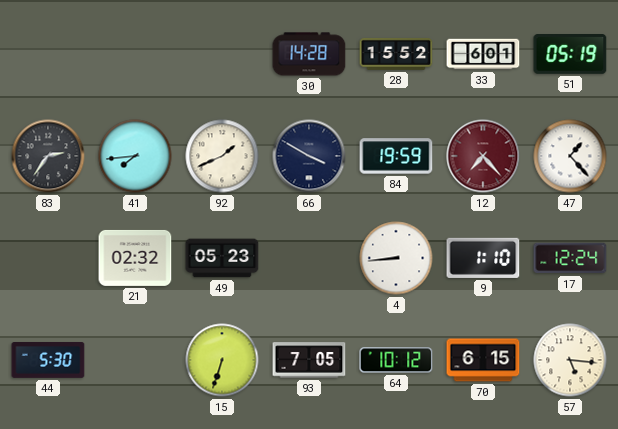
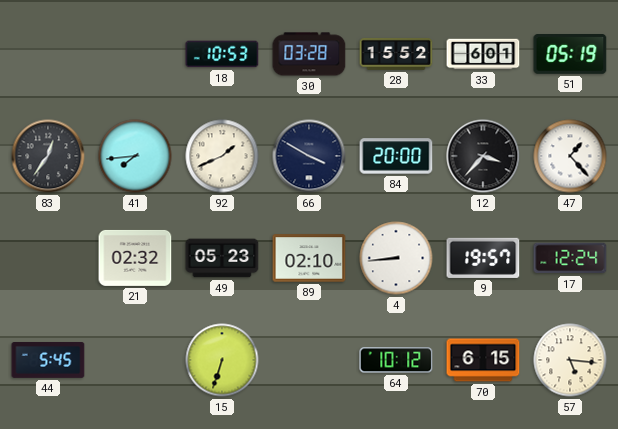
18: none -> 10:53
30: 14:28 -> 03:28
83: 2:36 -> 12:36
84: 19:59 -> 20:00
12: 7:23 -> 3:37
12 dial: burgundy -> black
89: none -> 02:10
9: 1:10 -> 19:57
44: 5:30 -> 5:45
93: 7:05 -> none
